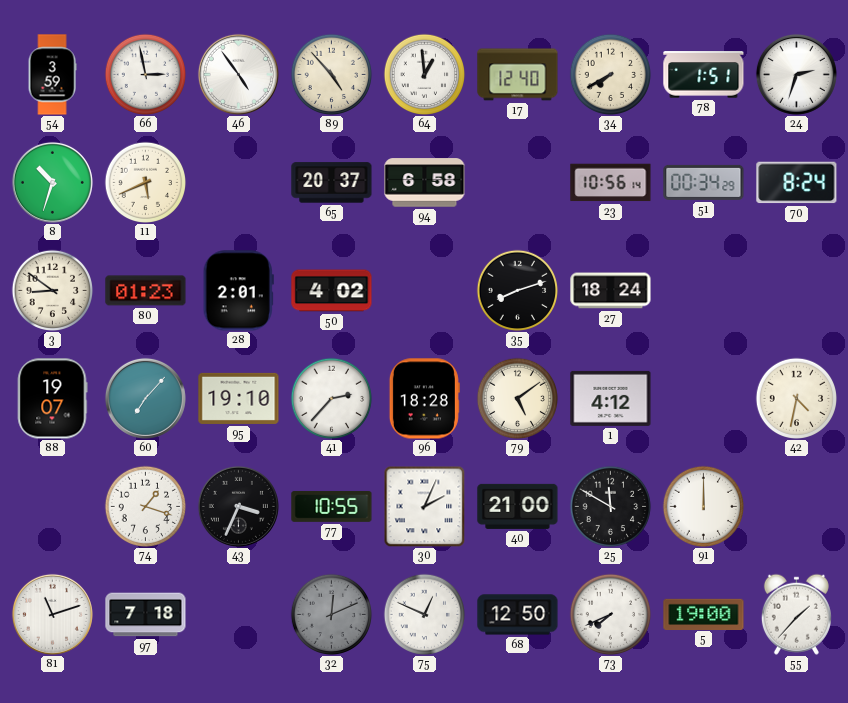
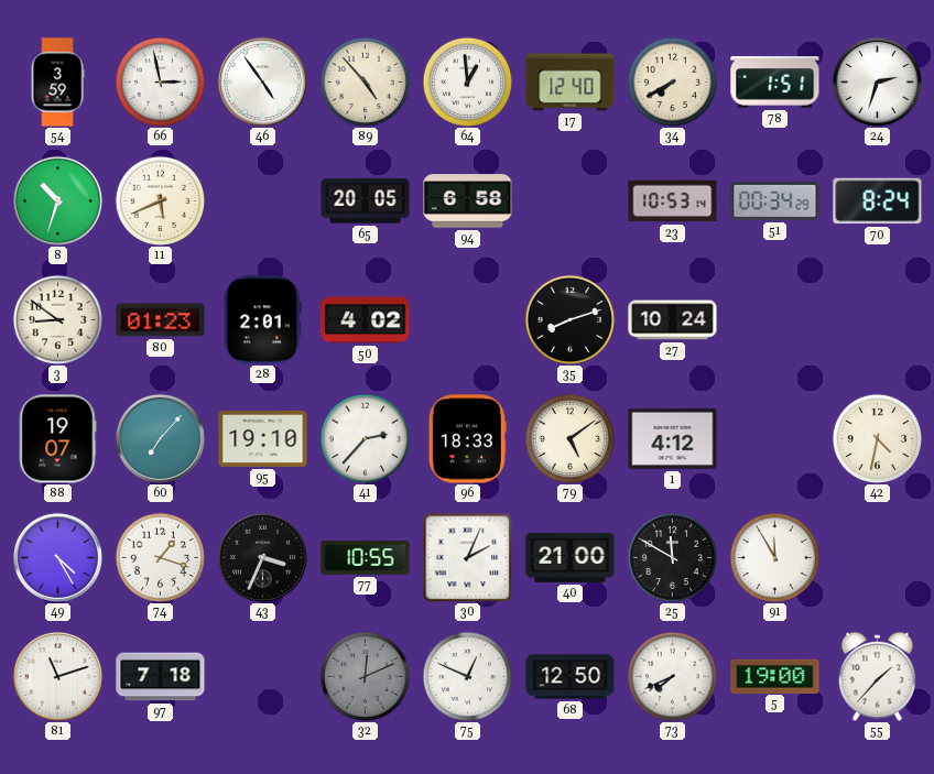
65: 20:37 -> 20:05
23: 10:56 -> 10:53
27: 18:24 -> 10:24
96: 18:28 -> 18:33
49: none -> 4:25
91: 12:00 -> 11:55
